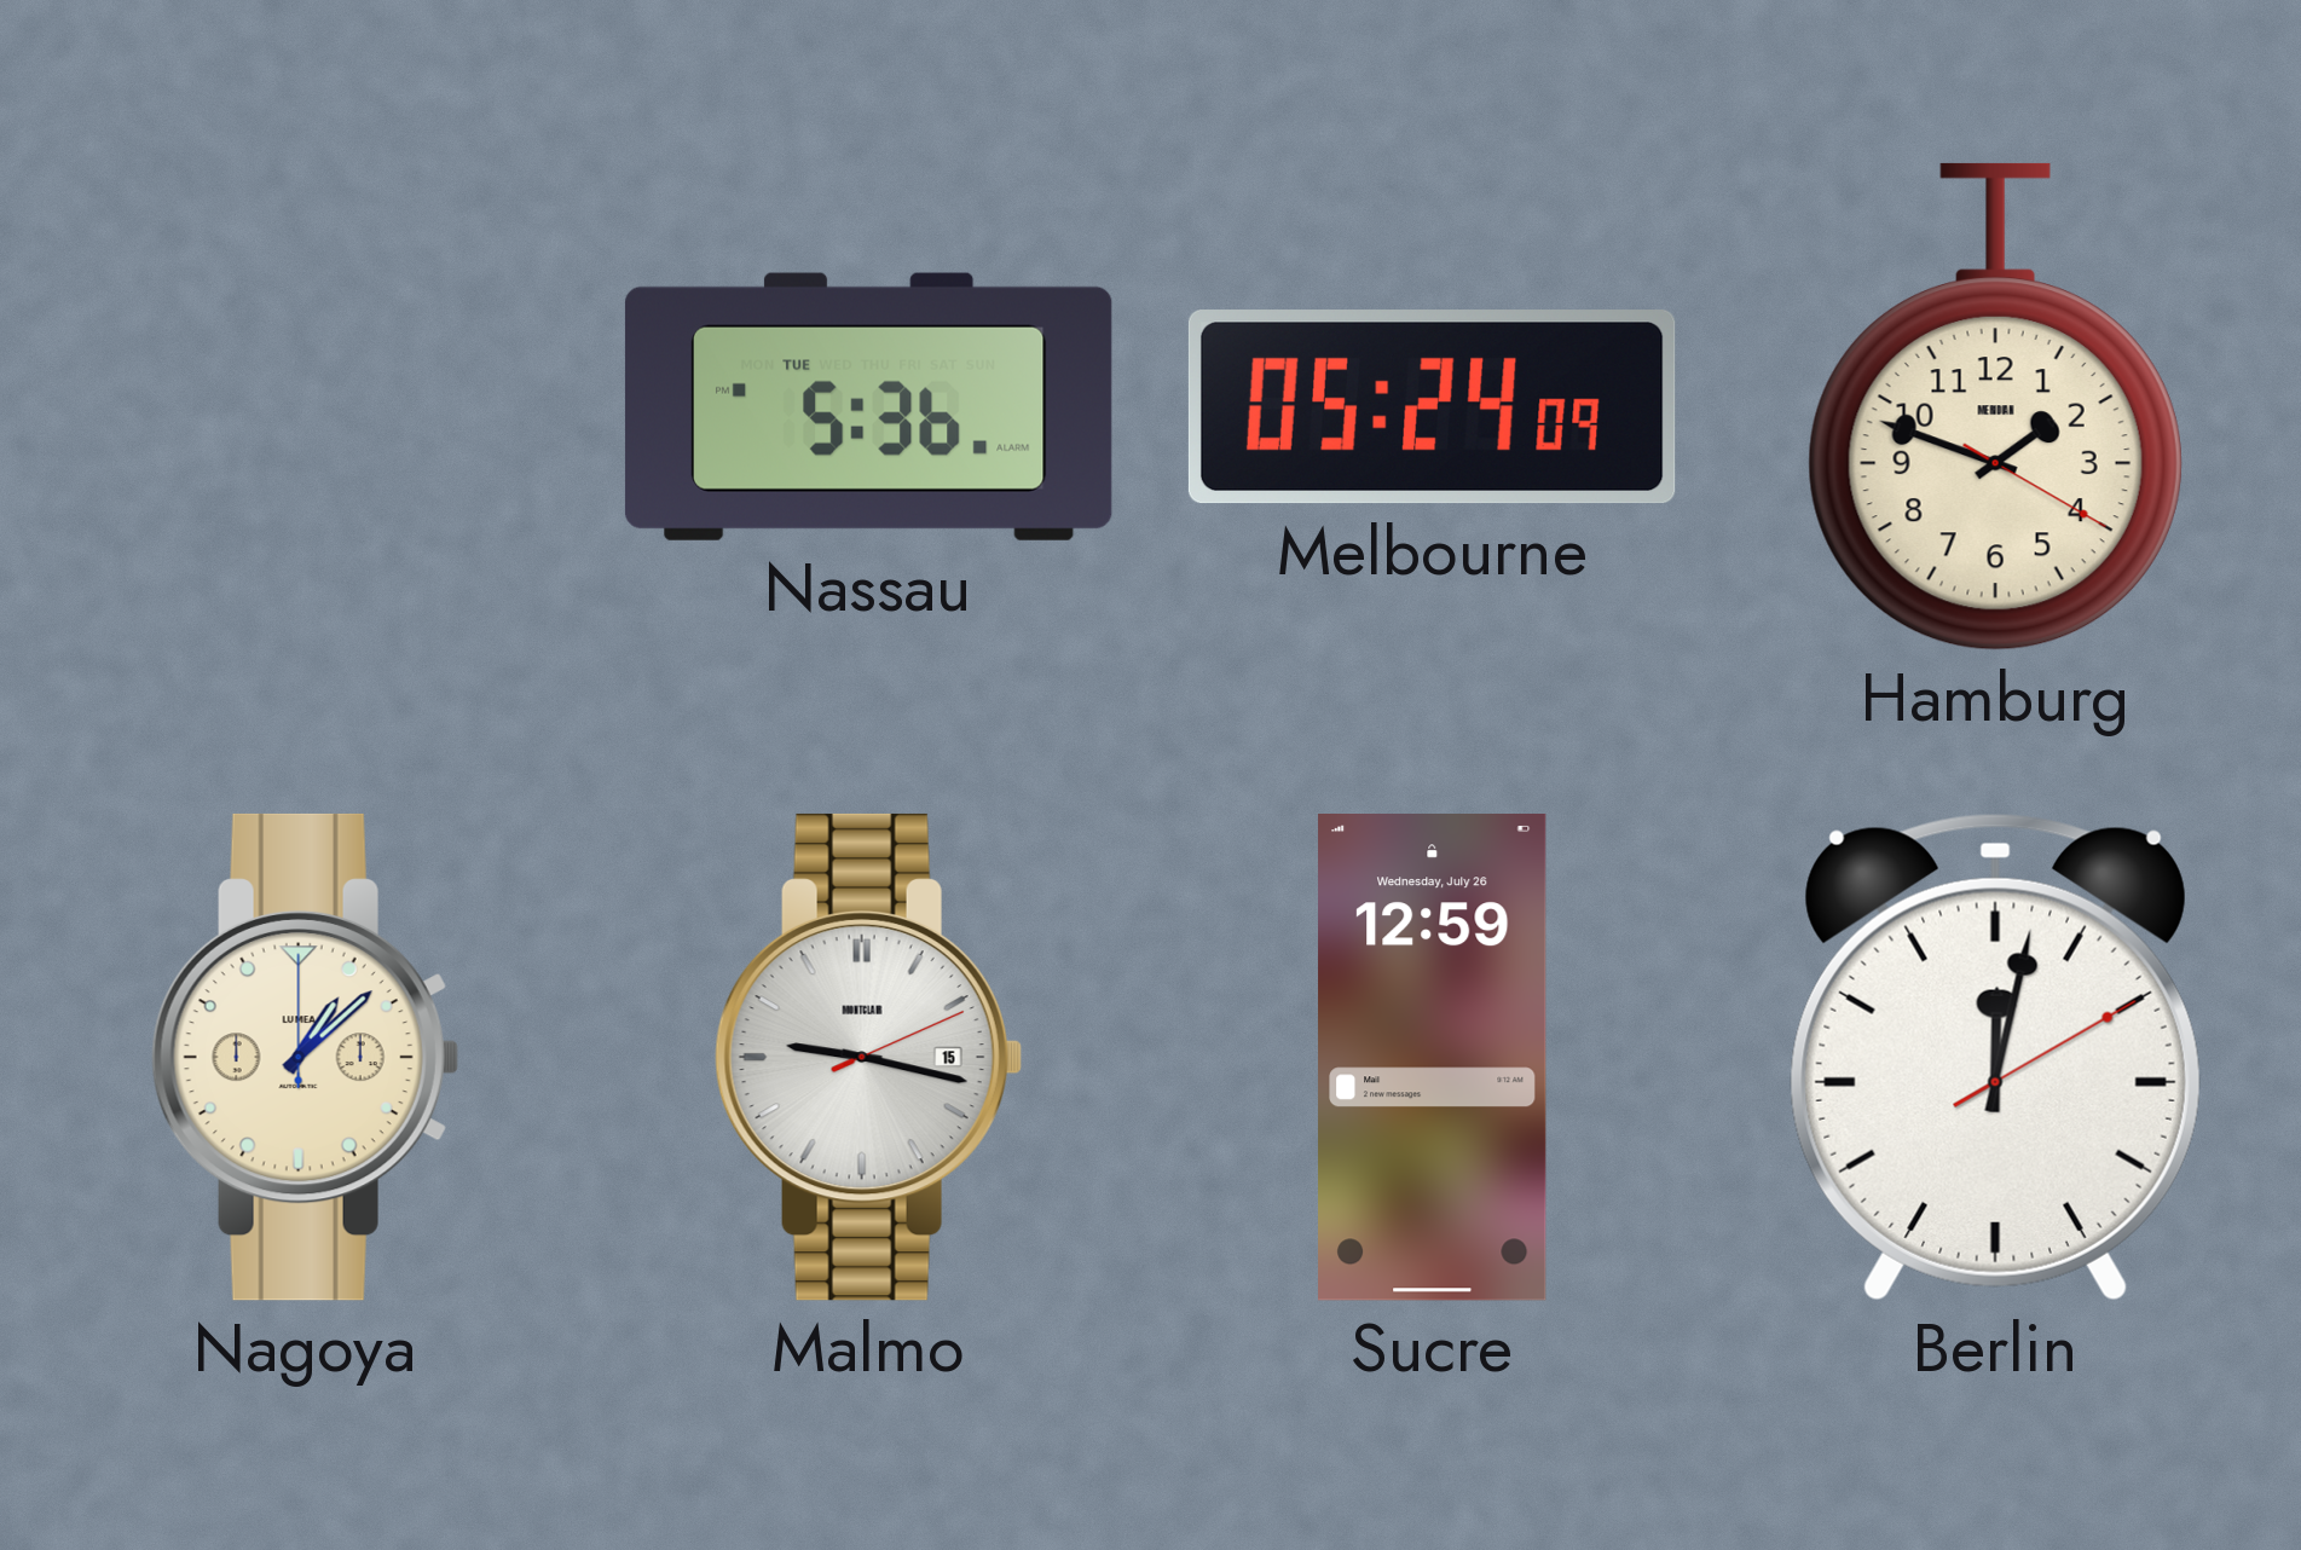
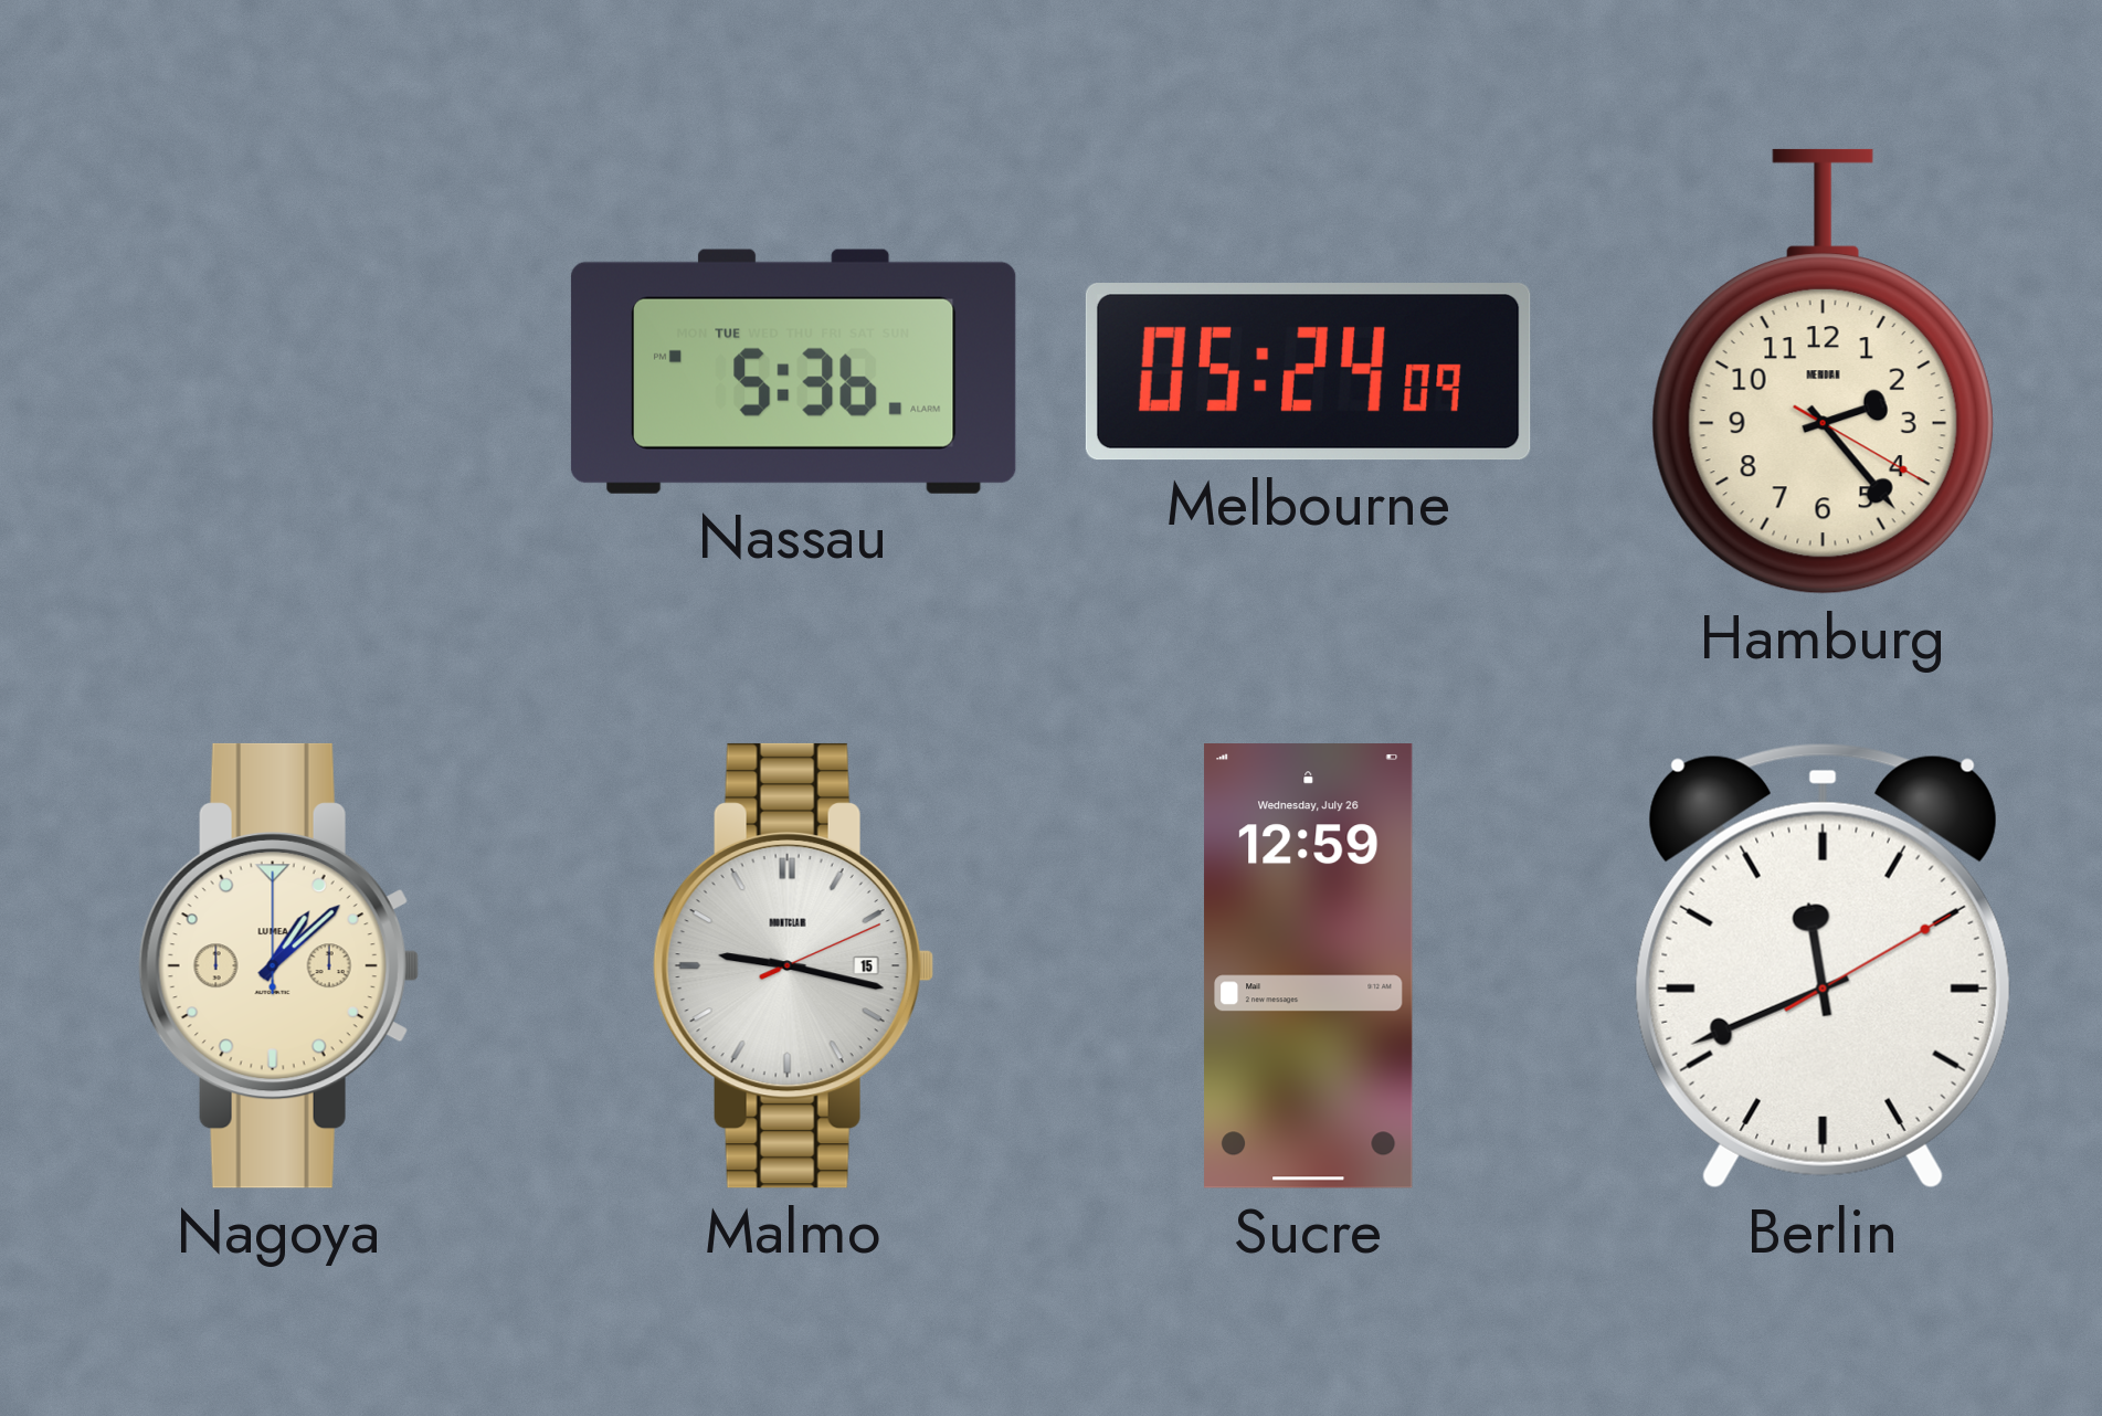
Hamburg: 1:48 -> 2:23
Berlin: 12:02 -> 11:41
